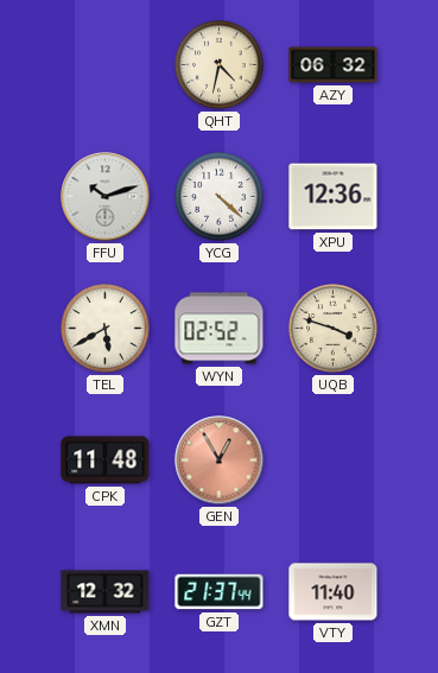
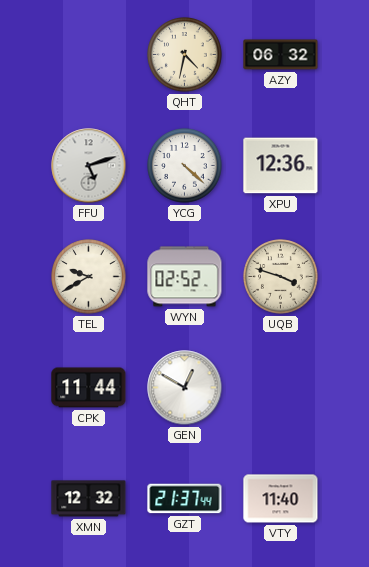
FFU: 10:12 -> 5:12
TEL: 5:40 -> 9:40
CPK: 11:48 -> 11:44
GEN: 12:55 -> 12:50
GEN dial: salmon -> white
